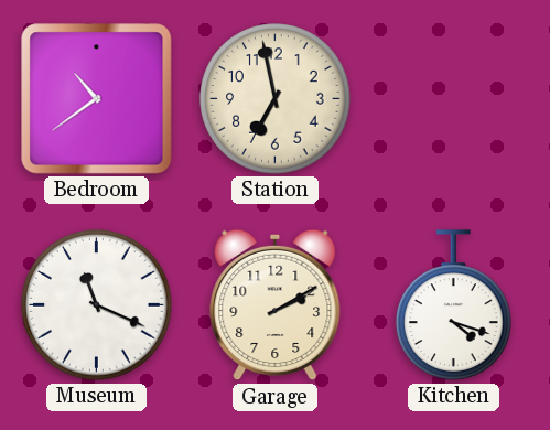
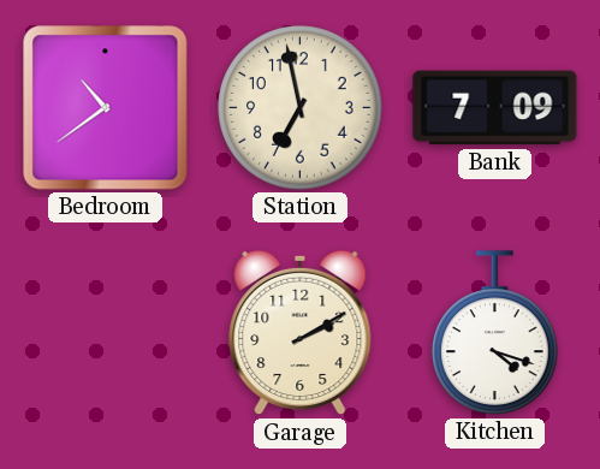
Bank: none -> 7:09
Museum: 11:19 -> none
